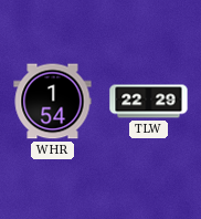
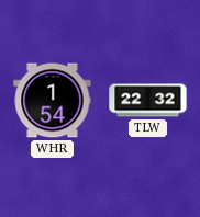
TLW: 22:29 -> 22:32
